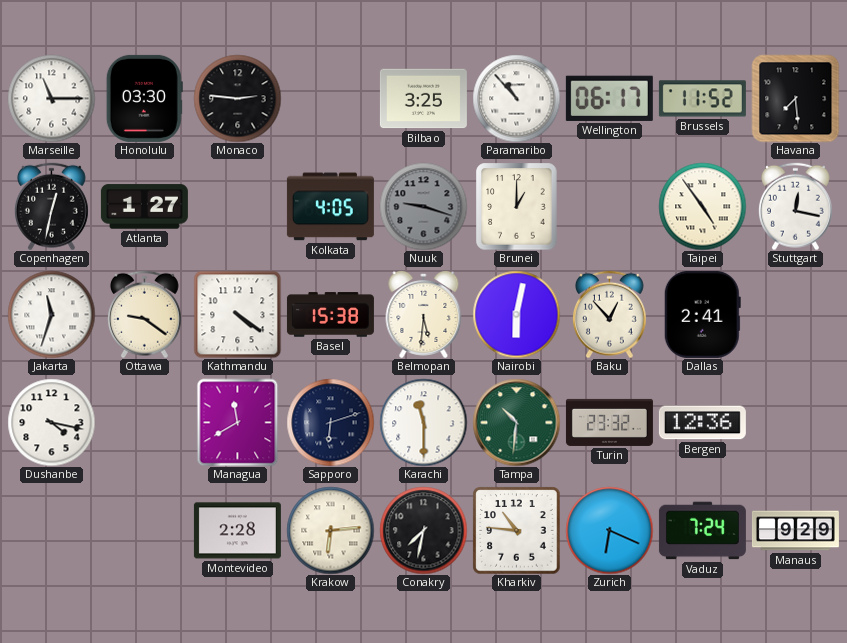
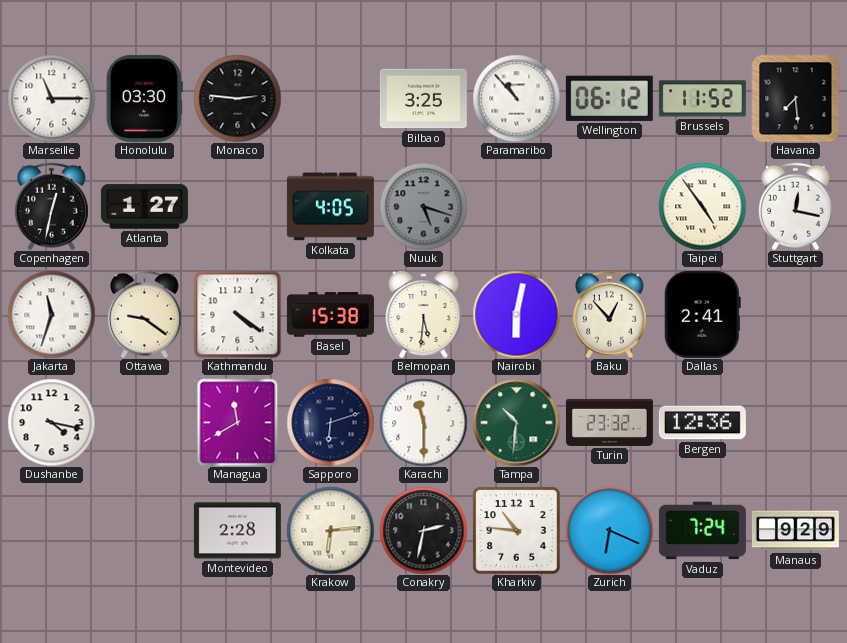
Wellington: 06:17 -> 06:12
Nuuk: 9:18 -> 5:18
Brunei: 1:00 -> none
Conakry: 7:32 -> 2:32
